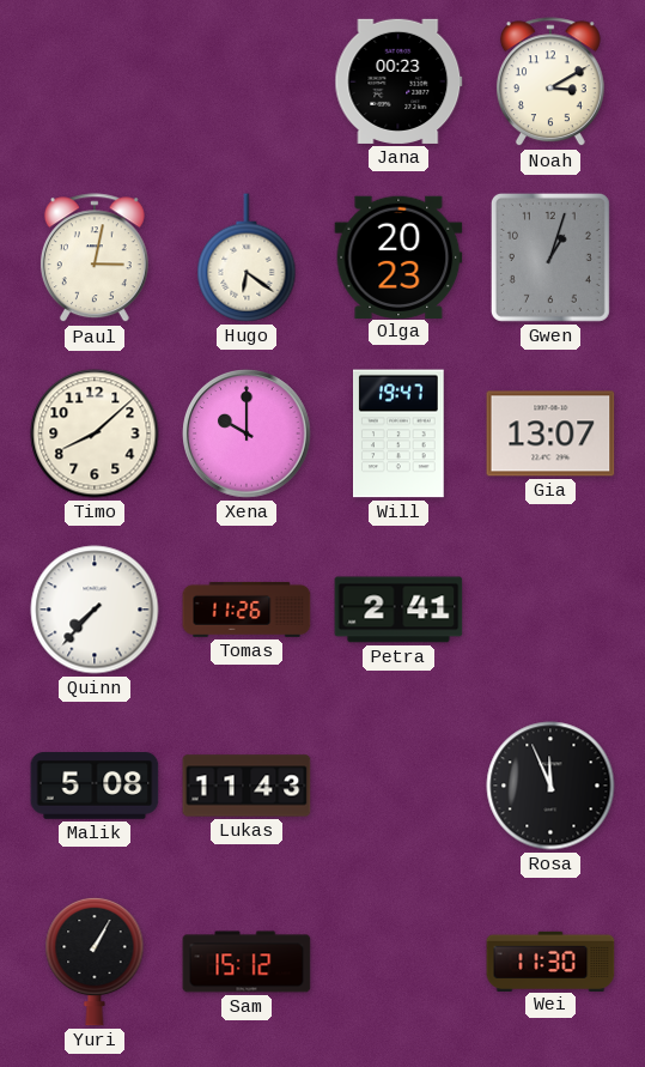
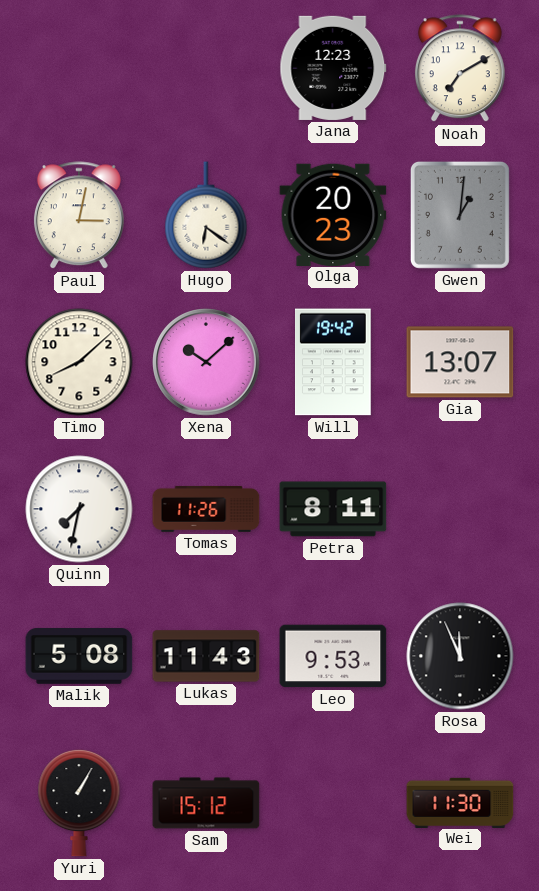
Jana: 00:23 -> 12:23
Noah: 3:10 -> 7:10
Gwen: 1:03 -> 1:01
Xena: 10:00 -> 10:08
Will: 19:47 -> 19:42
Quinn: 7:37 -> 7:32
Petra: 2:41 -> 8:11
Leo: none -> 9:53
